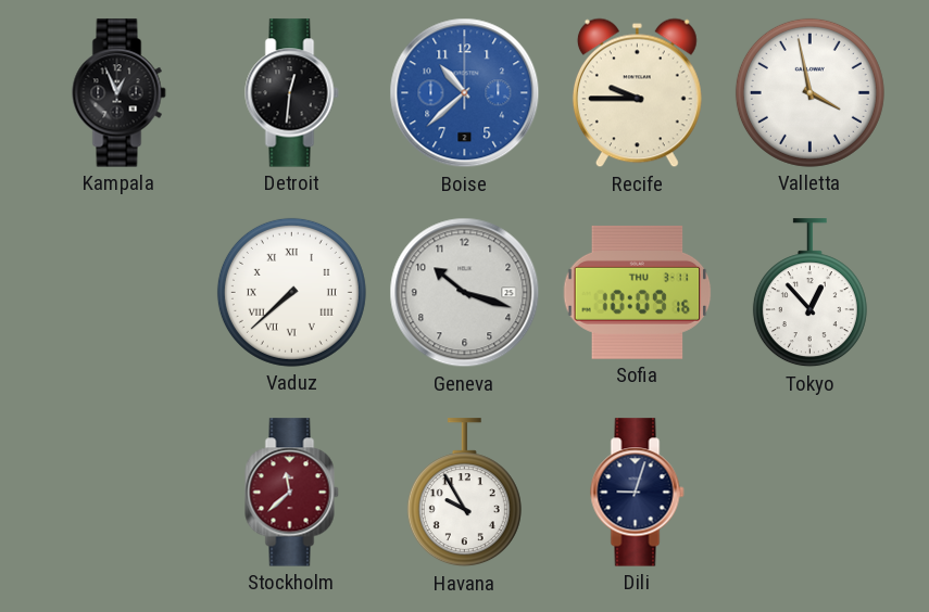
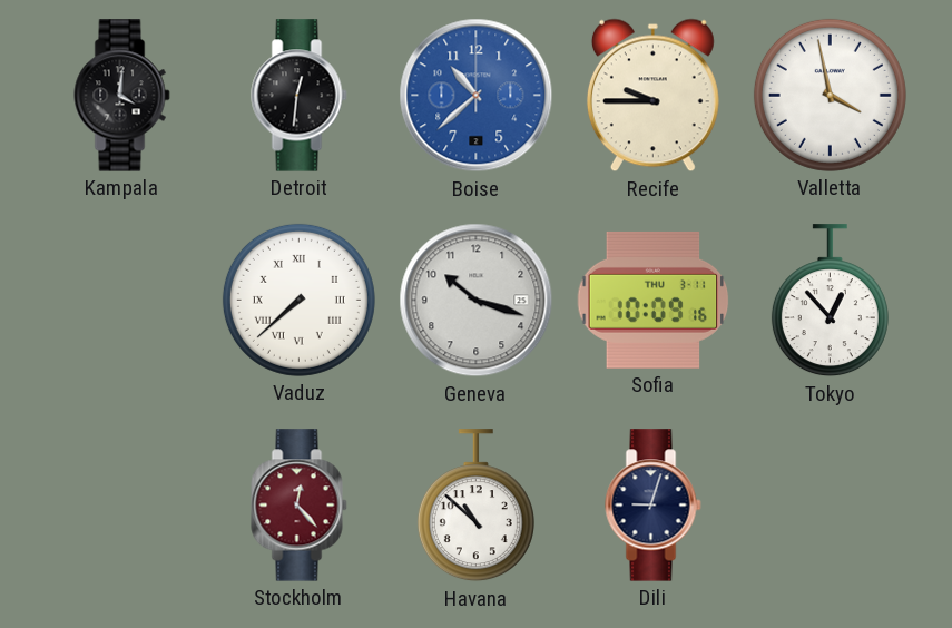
Kampala: 12:56 -> 4:01
Stockholm: 11:38 -> 12:23
Havana: 9:55 -> 10:52
